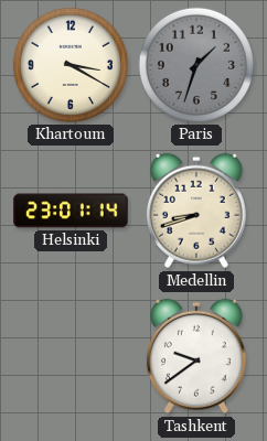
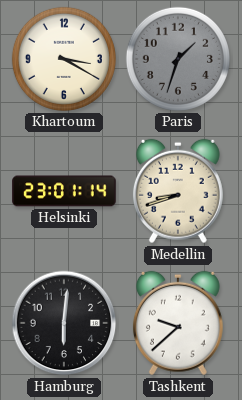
Hamburg: none -> 6:01
Tashkent: 9:39 -> 9:38
